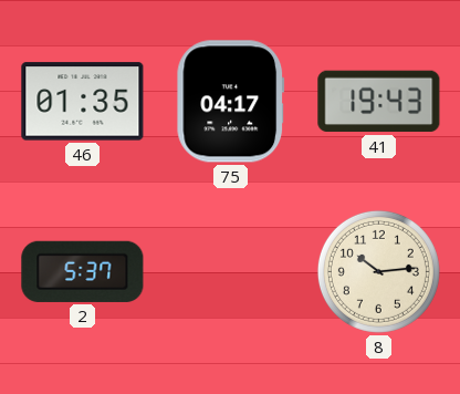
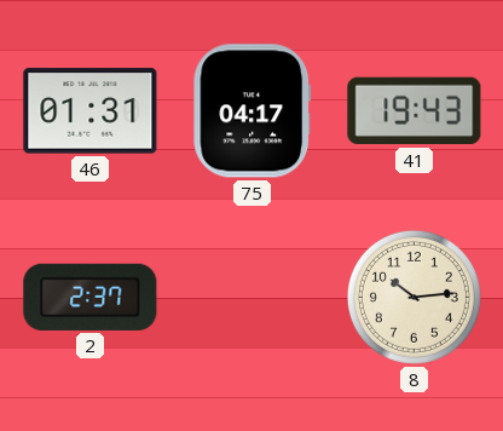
46: 01:35 -> 01:31
2: 5:37 -> 2:37
